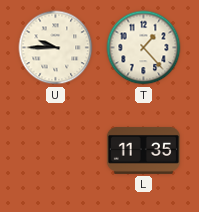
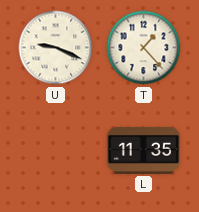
U: 9:45 -> 9:19
